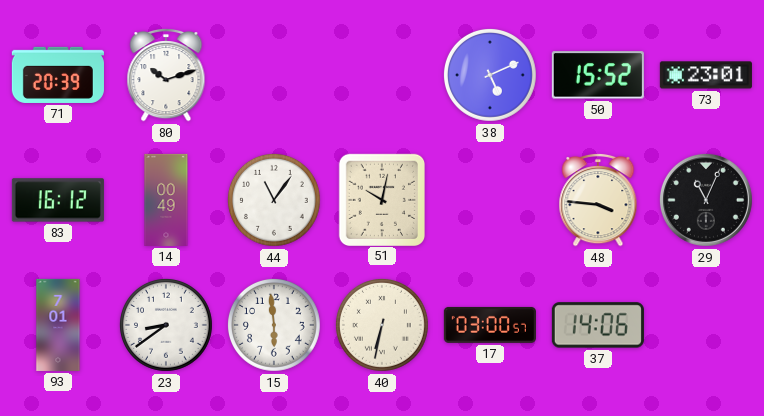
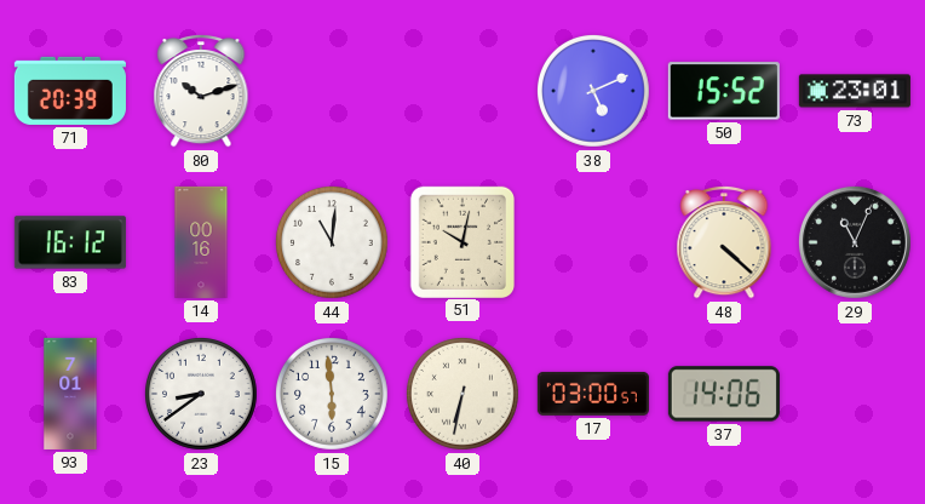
14: 00:49 -> 00:16
44: 11:06 -> 11:01
48: 3:46 -> 4:22
